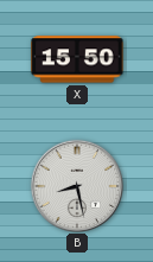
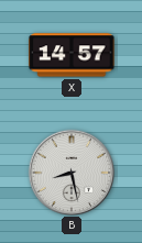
X: 15:50 -> 14:57
